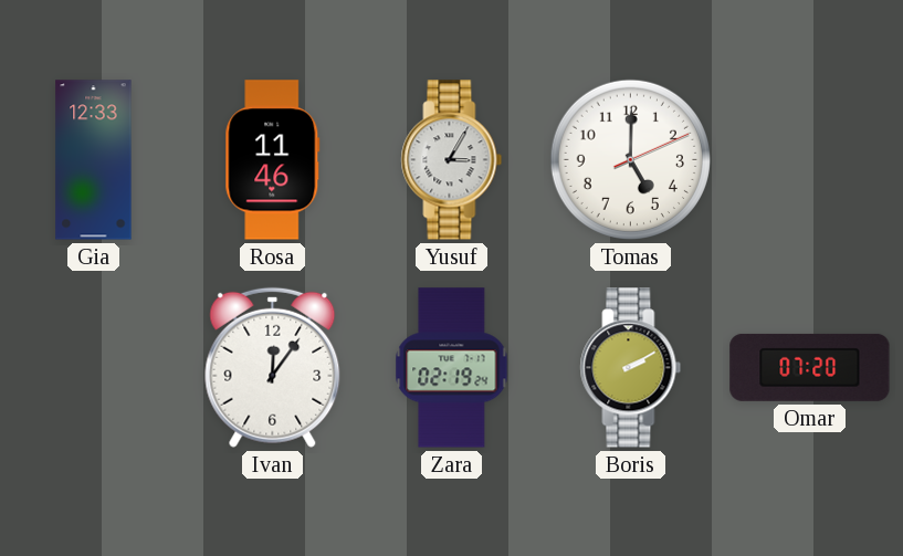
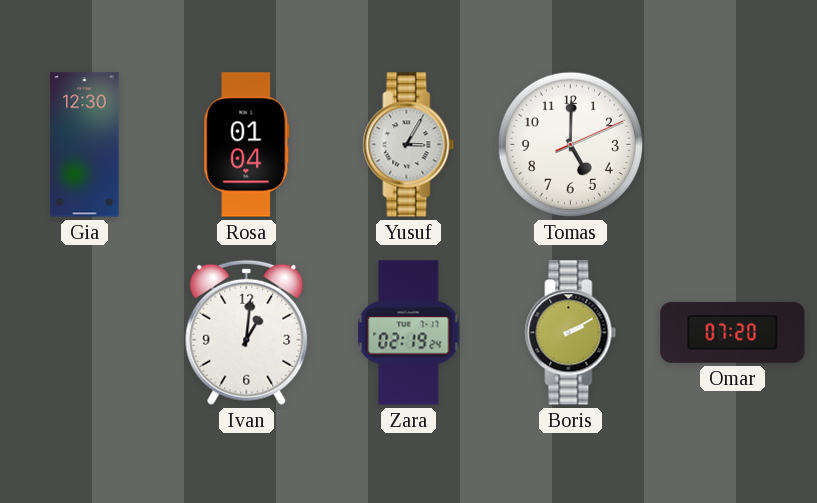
Gia: 12:33 -> 12:30
Rosa: 11:46 -> 01:04
Ivan: 12:06 -> 1:01
